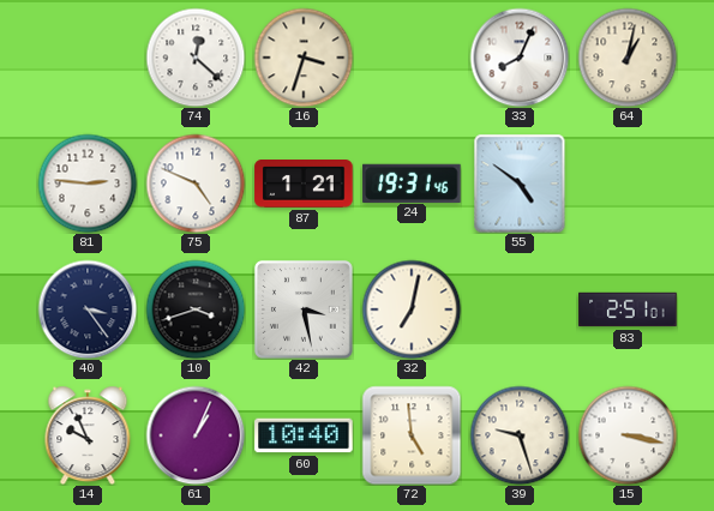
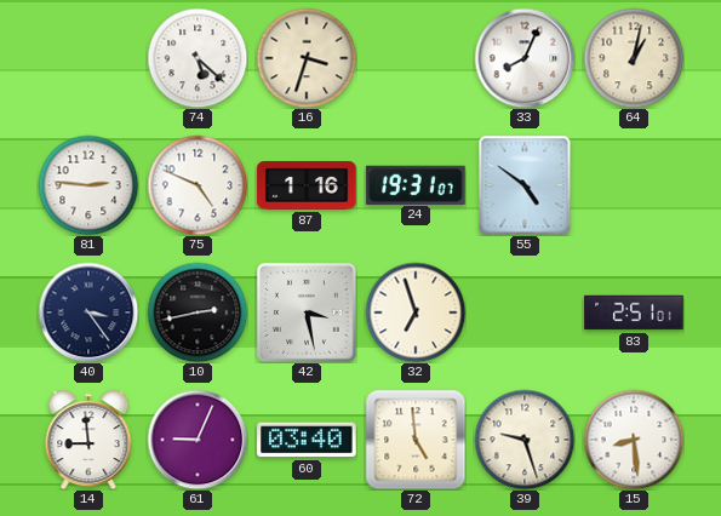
74: 12:22 -> 5:22
87: 1:21 -> 1:16
24: 19:31:46 -> 19:31:07
10: 3:42 -> 2:43
32: 7:02 -> 6:57
14: 9:56 -> 8:59
61: 1:04 -> 9:04
60: 10:40 -> 03:40
15: 3:17 -> 8:29
